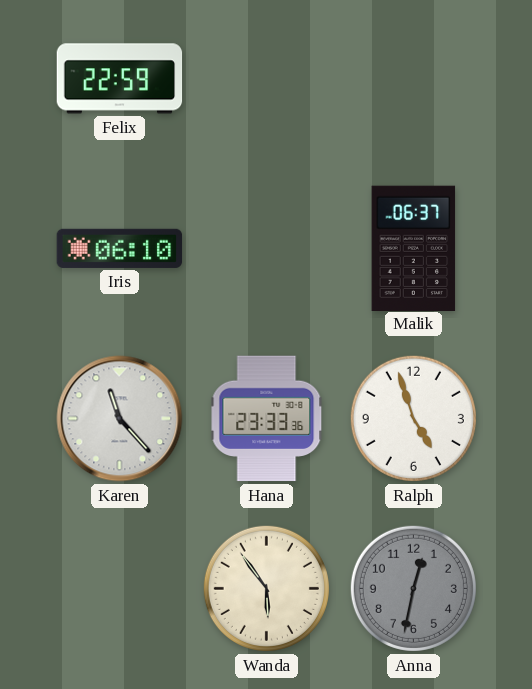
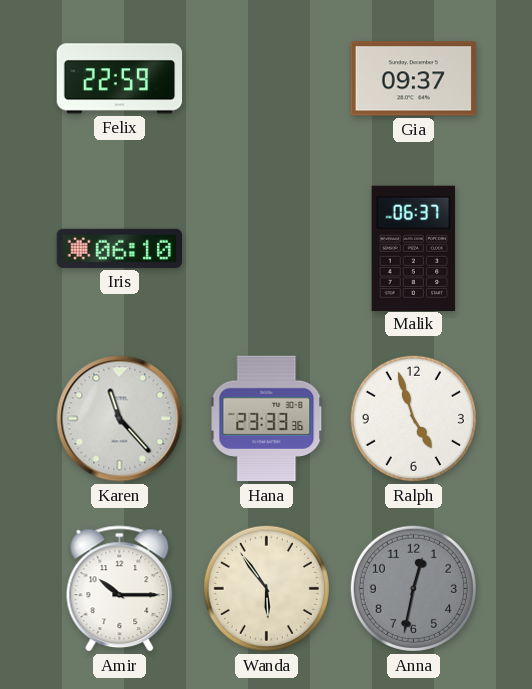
Gia: none -> 09:37
Amir: none -> 10:15
